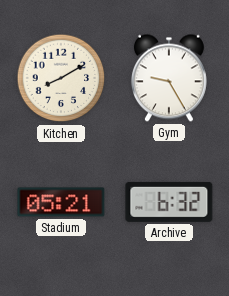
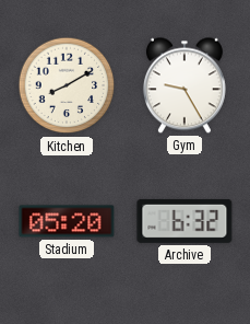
Stadium: 05:21 -> 05:20
